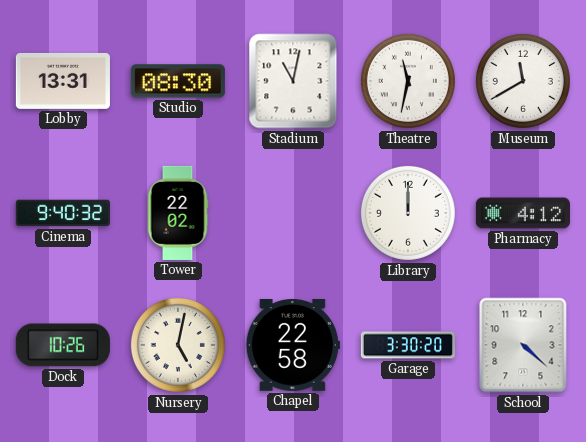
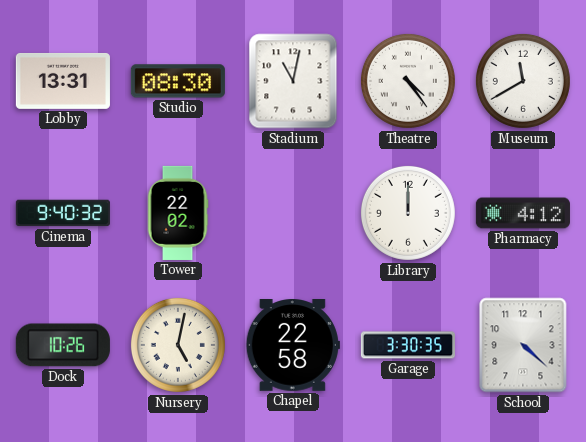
Theatre: 11:32 -> 4:24
Garage: 3:30:20 -> 3:30:35
